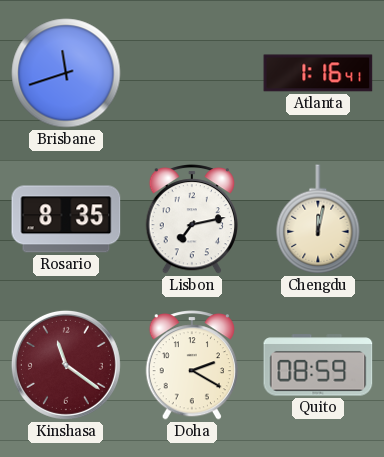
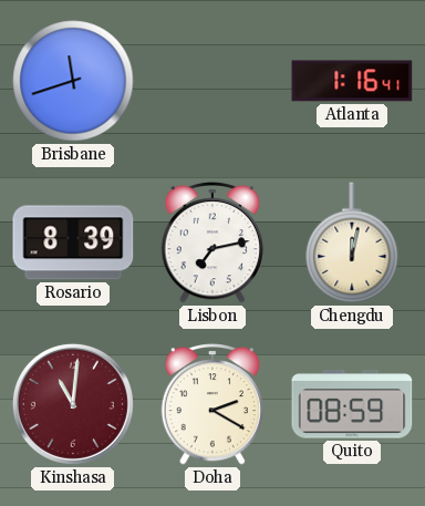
Rosario: 8:35 -> 8:39
Kinshasa: 11:21 -> 11:01
